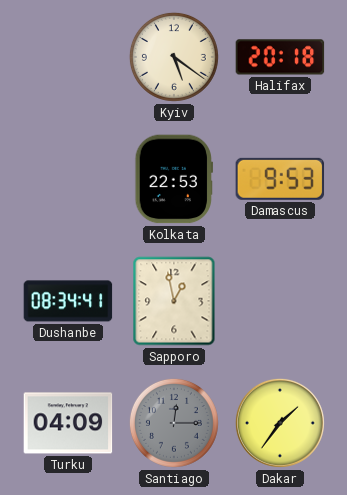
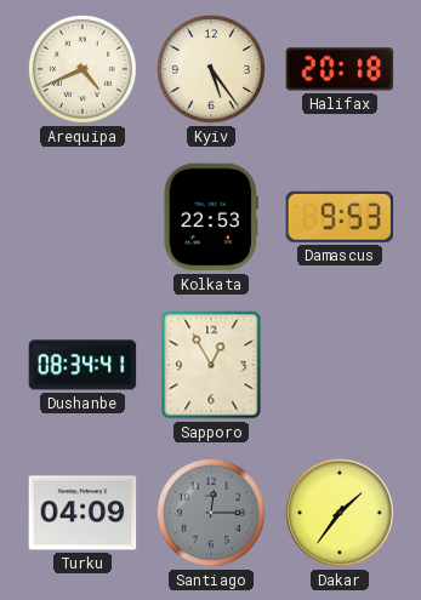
Arequipa: none -> 4:41
Kyiv: 5:21 -> 5:24
Sapporo: 12:58 -> 12:55
